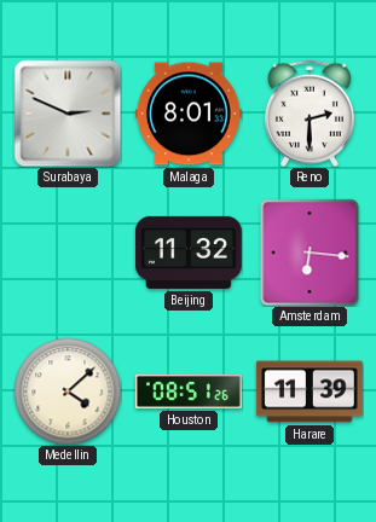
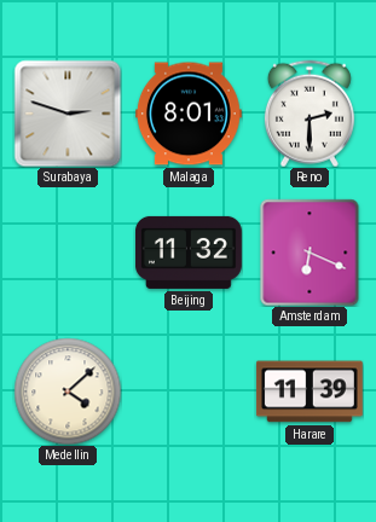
Surabaya: 2:49 -> 2:48
Amsterdam: 6:16 -> 6:19
Houston: 08:51 -> none
